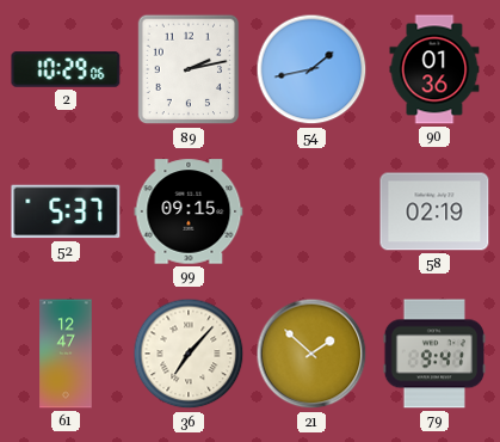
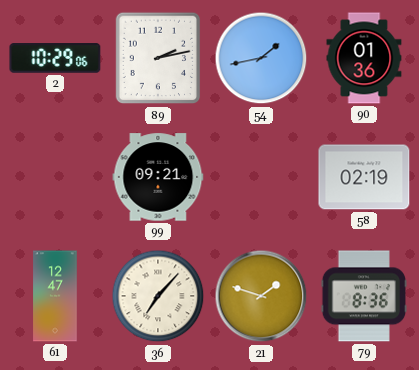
52: 5:37 -> none
99: 09:15 -> 09:21
21: 1:52 -> 1:48
79: 9:41 -> 8:36
